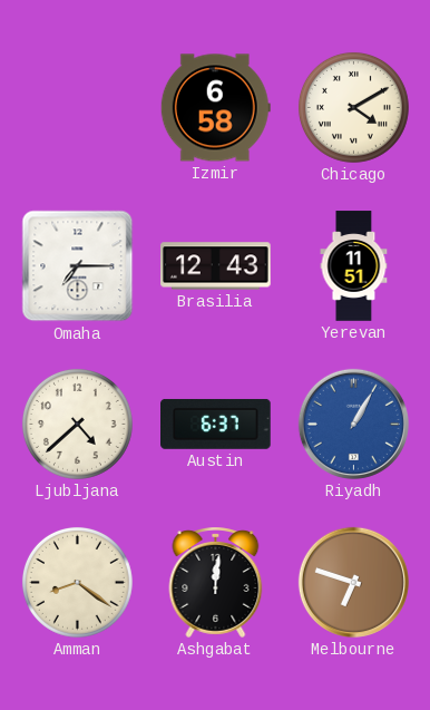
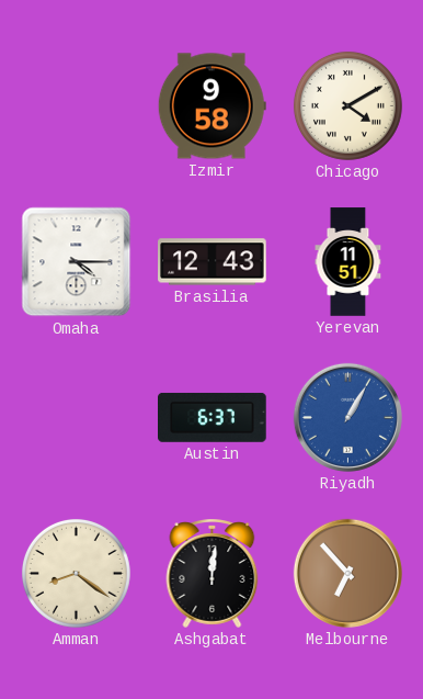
Izmir: 6:58 -> 9:58
Omaha: 7:15 -> 4:15
Ljubljana: 4:38 -> none
Melbourne: 6:48 -> 6:53
